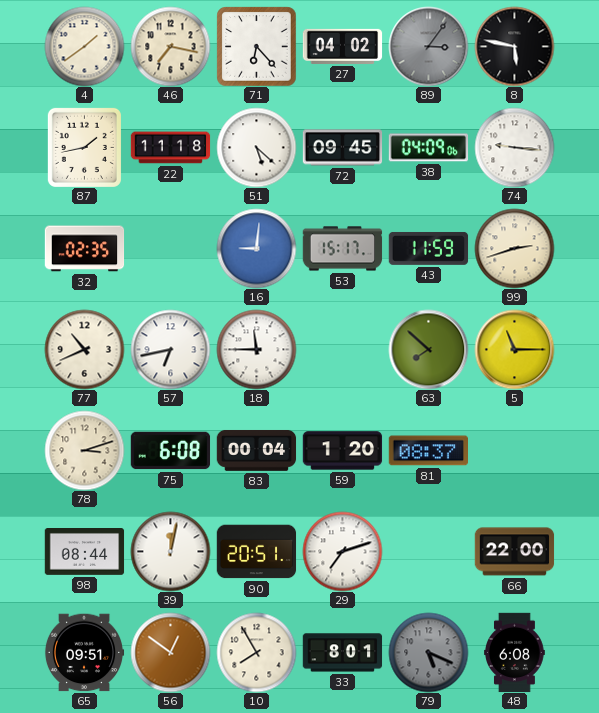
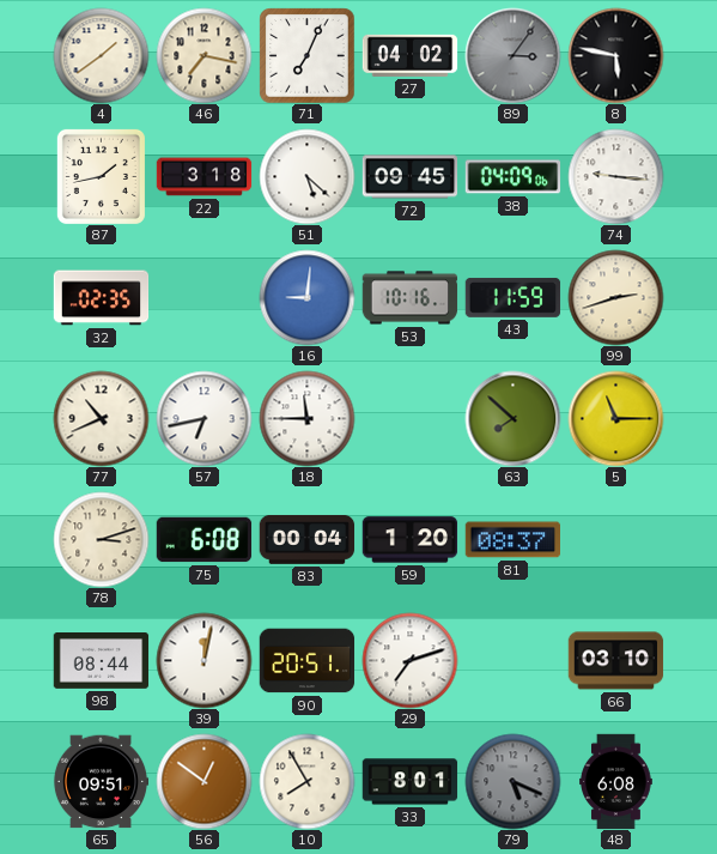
71: 6:23 -> 7:04
22: 11:18 -> 3:18
53: 15:17 -> 10:16
66: 22:00 -> 03:10
